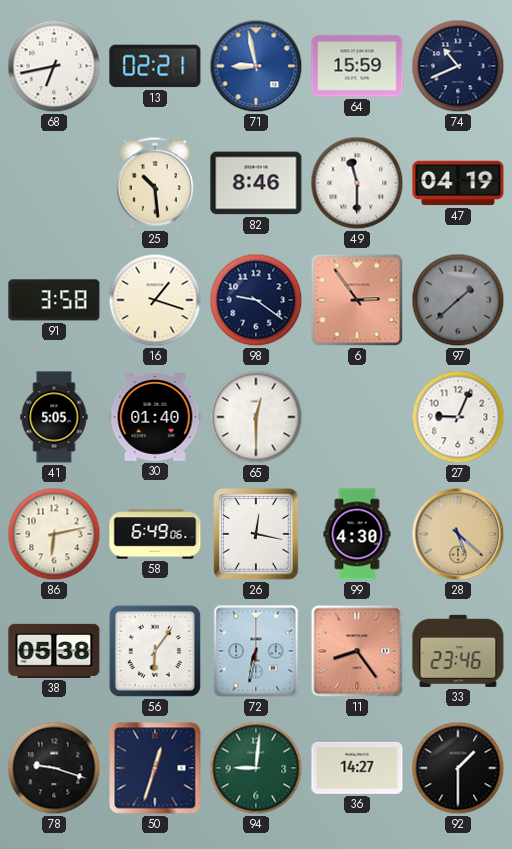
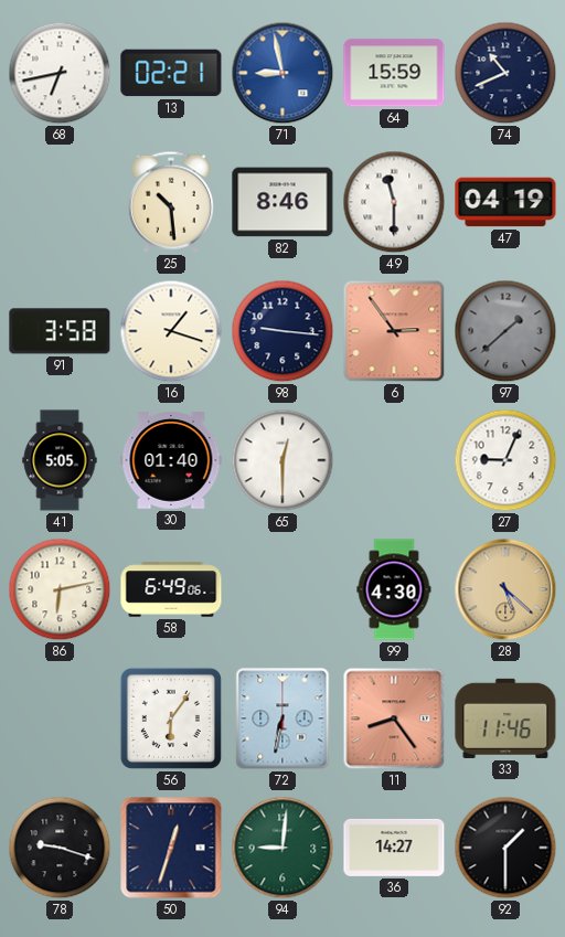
98: 9:21 -> 9:16
26: 12:17 -> none
38: 05:38 -> none
33: 23:46 -> 11:46
